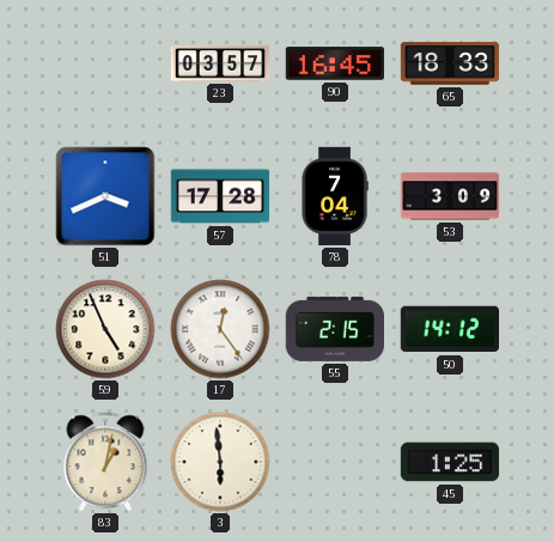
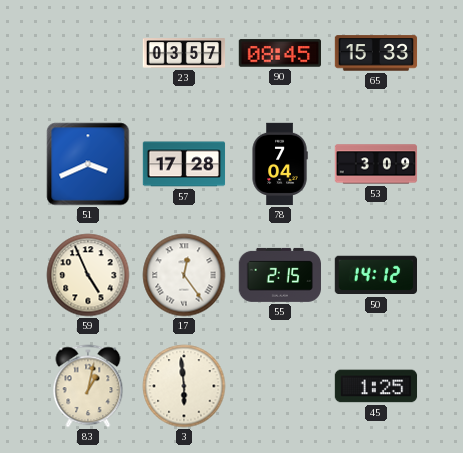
90: 16:45 -> 08:45
65: 18:33 -> 15:33
